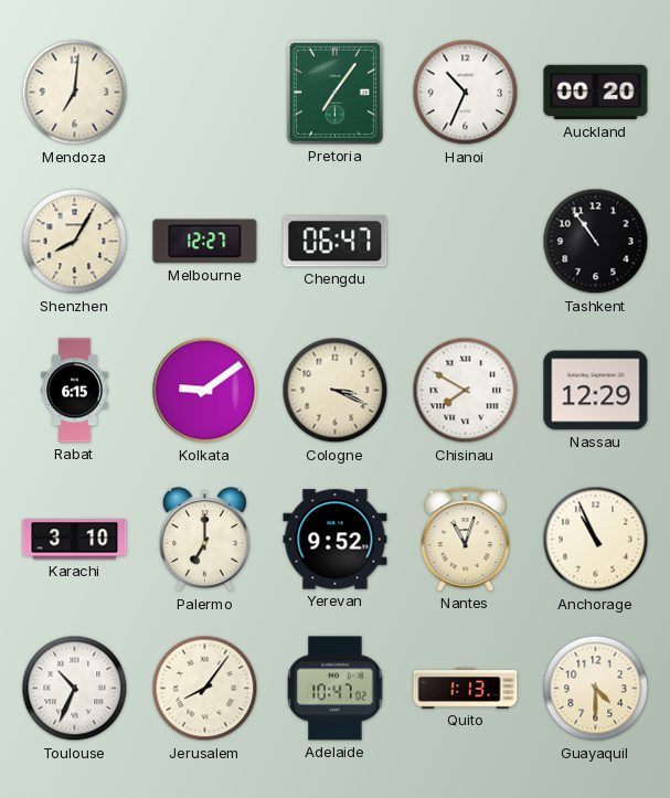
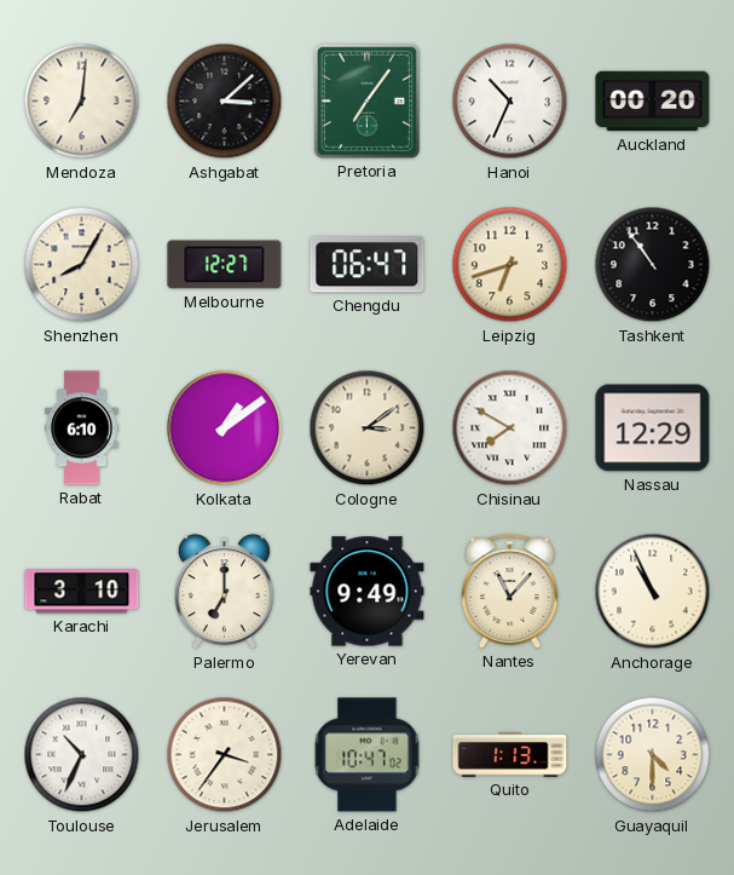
Ashgabat: none -> 3:08
Leipzig: none -> 6:42
Rabat: 6:15 -> 6:10
Kolkata: 9:09 -> 1:09
Cologne: 3:19 -> 3:09
Yerevan: 9:52 -> 9:49
Nantes: 11:03 -> 11:07
Jerusalem: 8:06 -> 3:36
